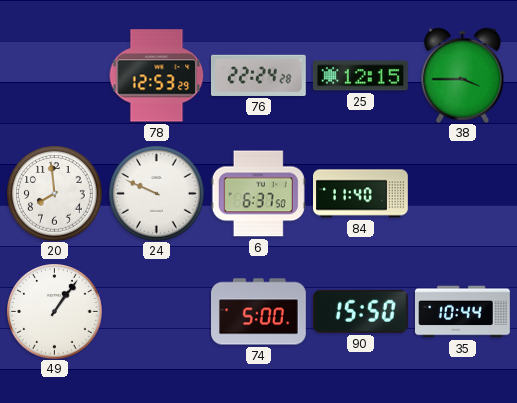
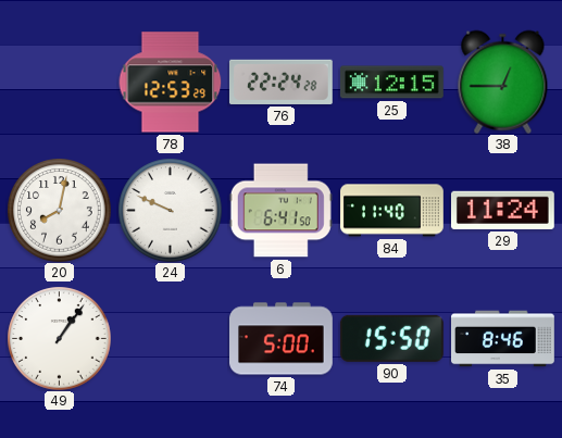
38: 3:45 -> 12:45
20: 7:59 -> 8:02
6: 6:37 -> 6:41
29: none -> 11:24
35: 10:44 -> 8:46
